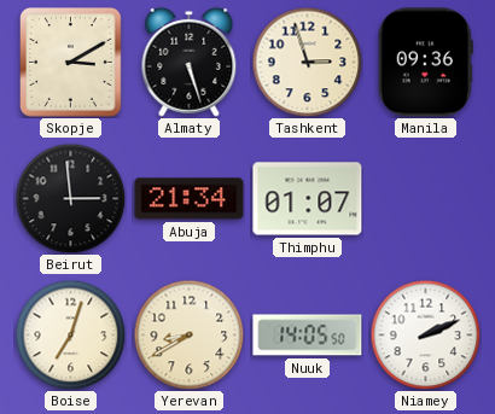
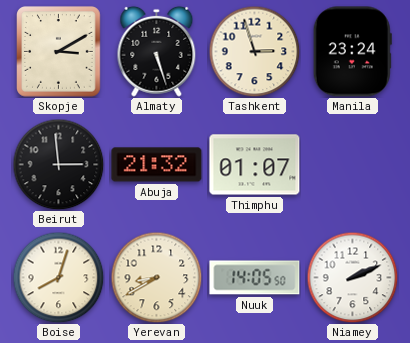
Manila: 09:36 -> 23:24
Abuja: 21:34 -> 21:32
Boise: 7:03 -> 8:03
